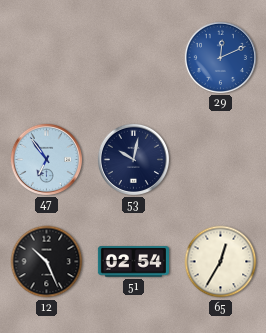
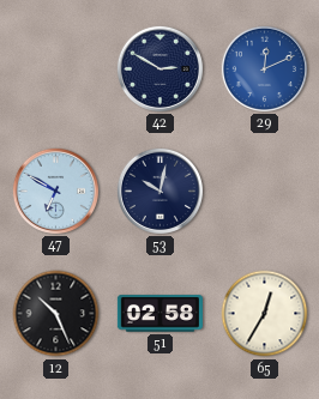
42: none -> 2:50
47: 6:54 -> 6:50
51: 02:54 -> 02:58
